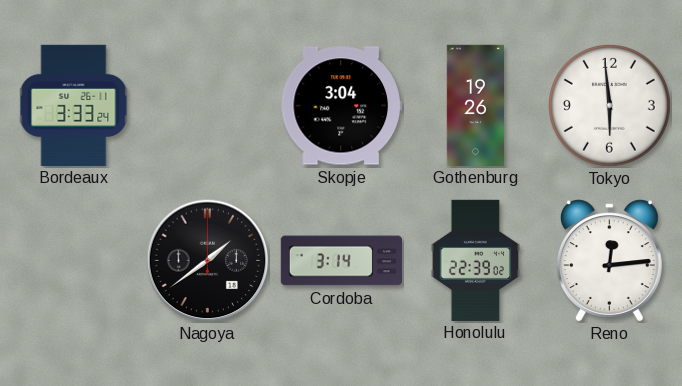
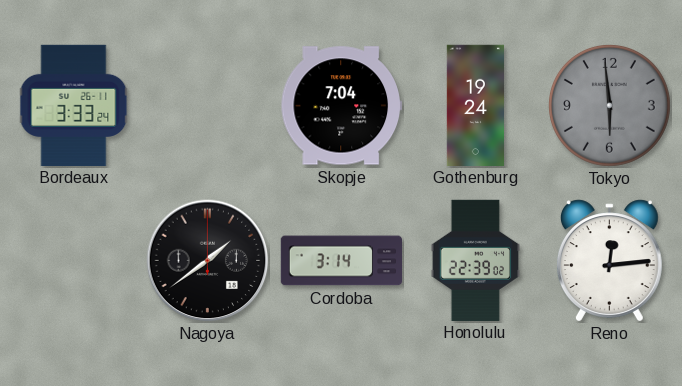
Skopje: 3:04 -> 7:04
Gothenburg: 19:26 -> 19:24
Tokyo dial: white -> grey
